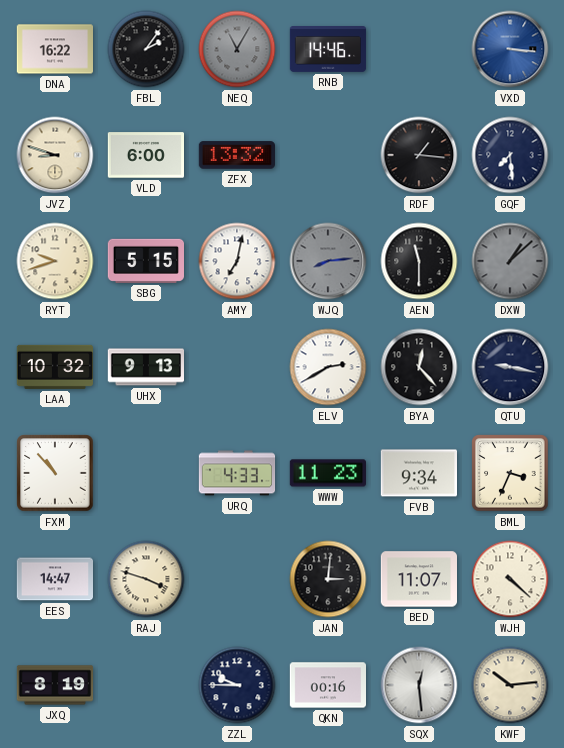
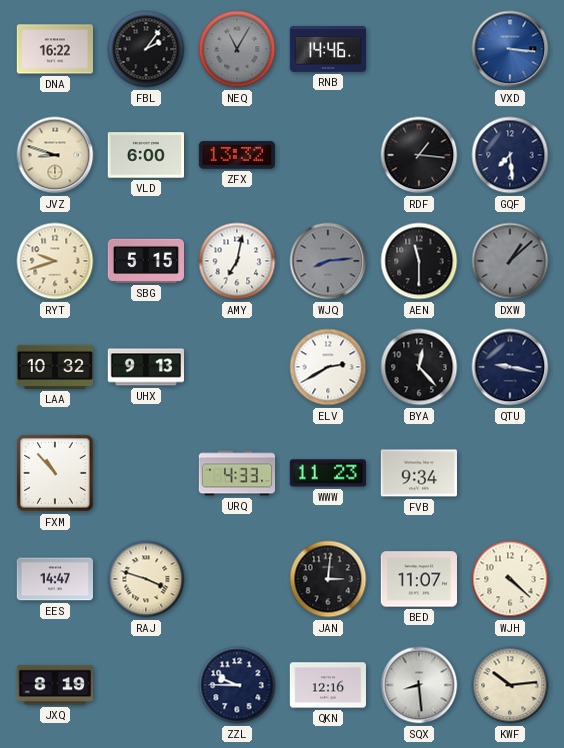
BML: 3:34 -> none
QKN: 00:16 -> 12:16
SQX: 12:29 -> 8:29
